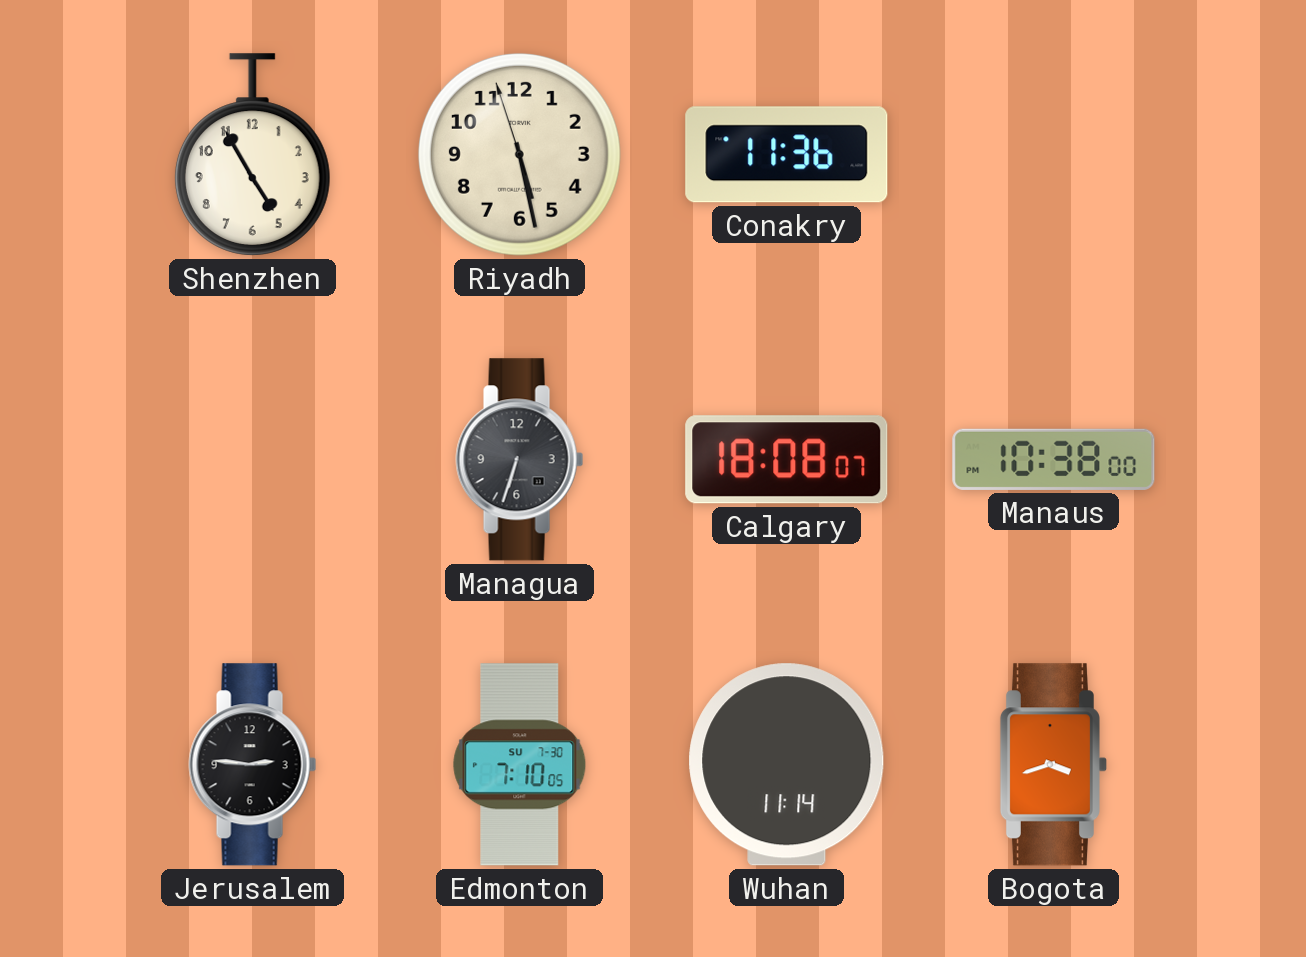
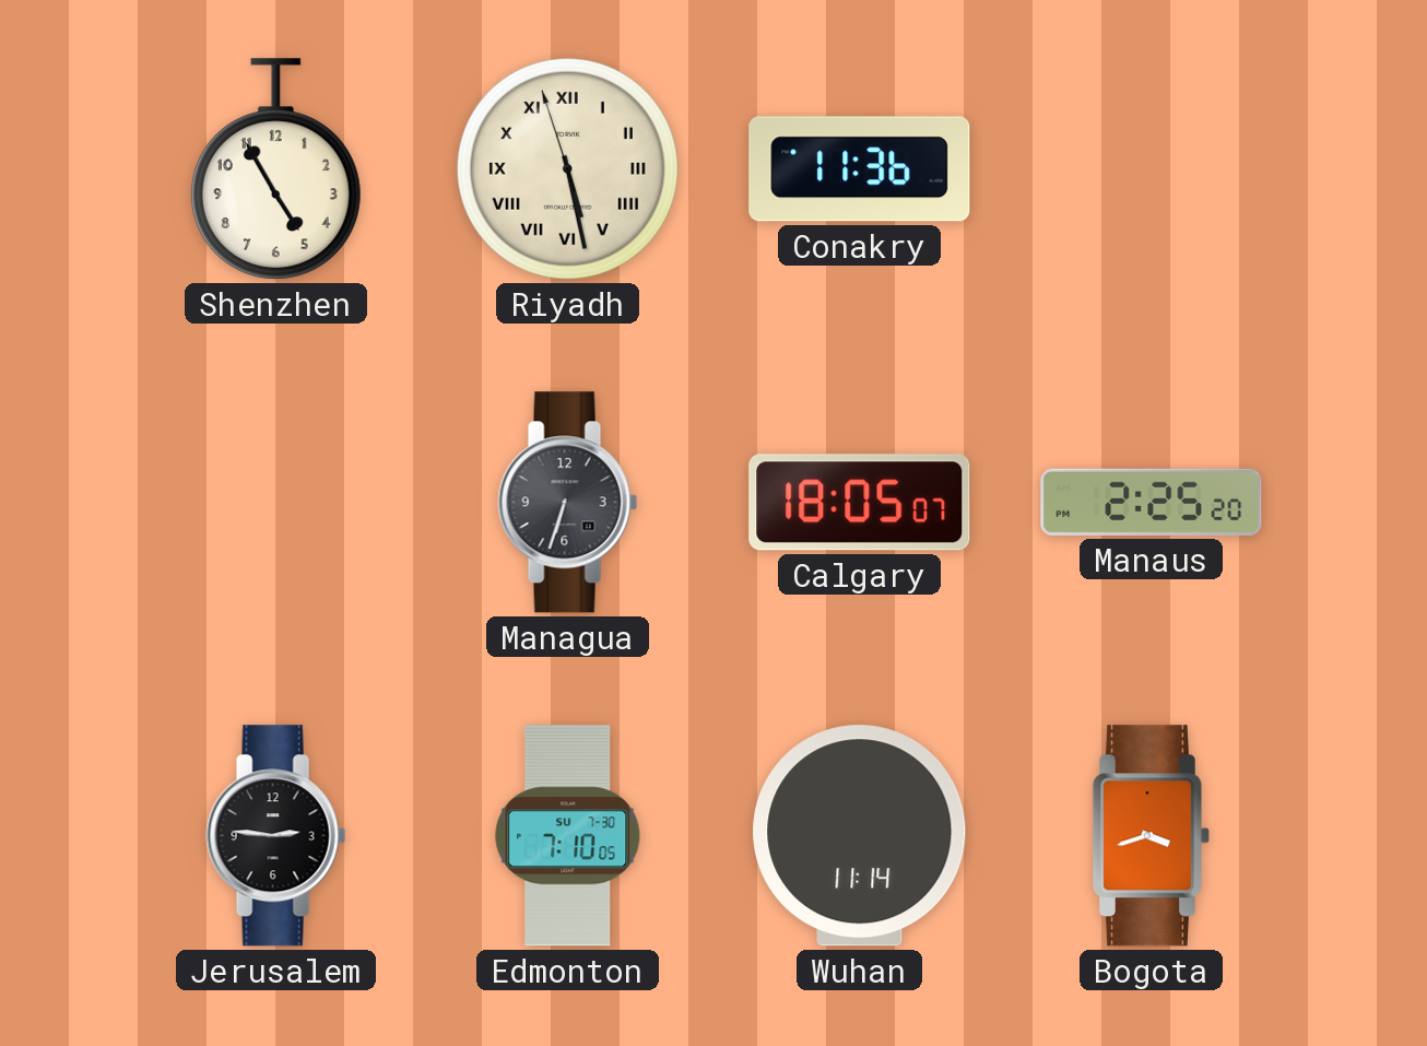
Riyadh numerals: Arabic -> Roman
Calgary: 18:08 -> 18:05
Manaus: 10:38 -> 2:25
